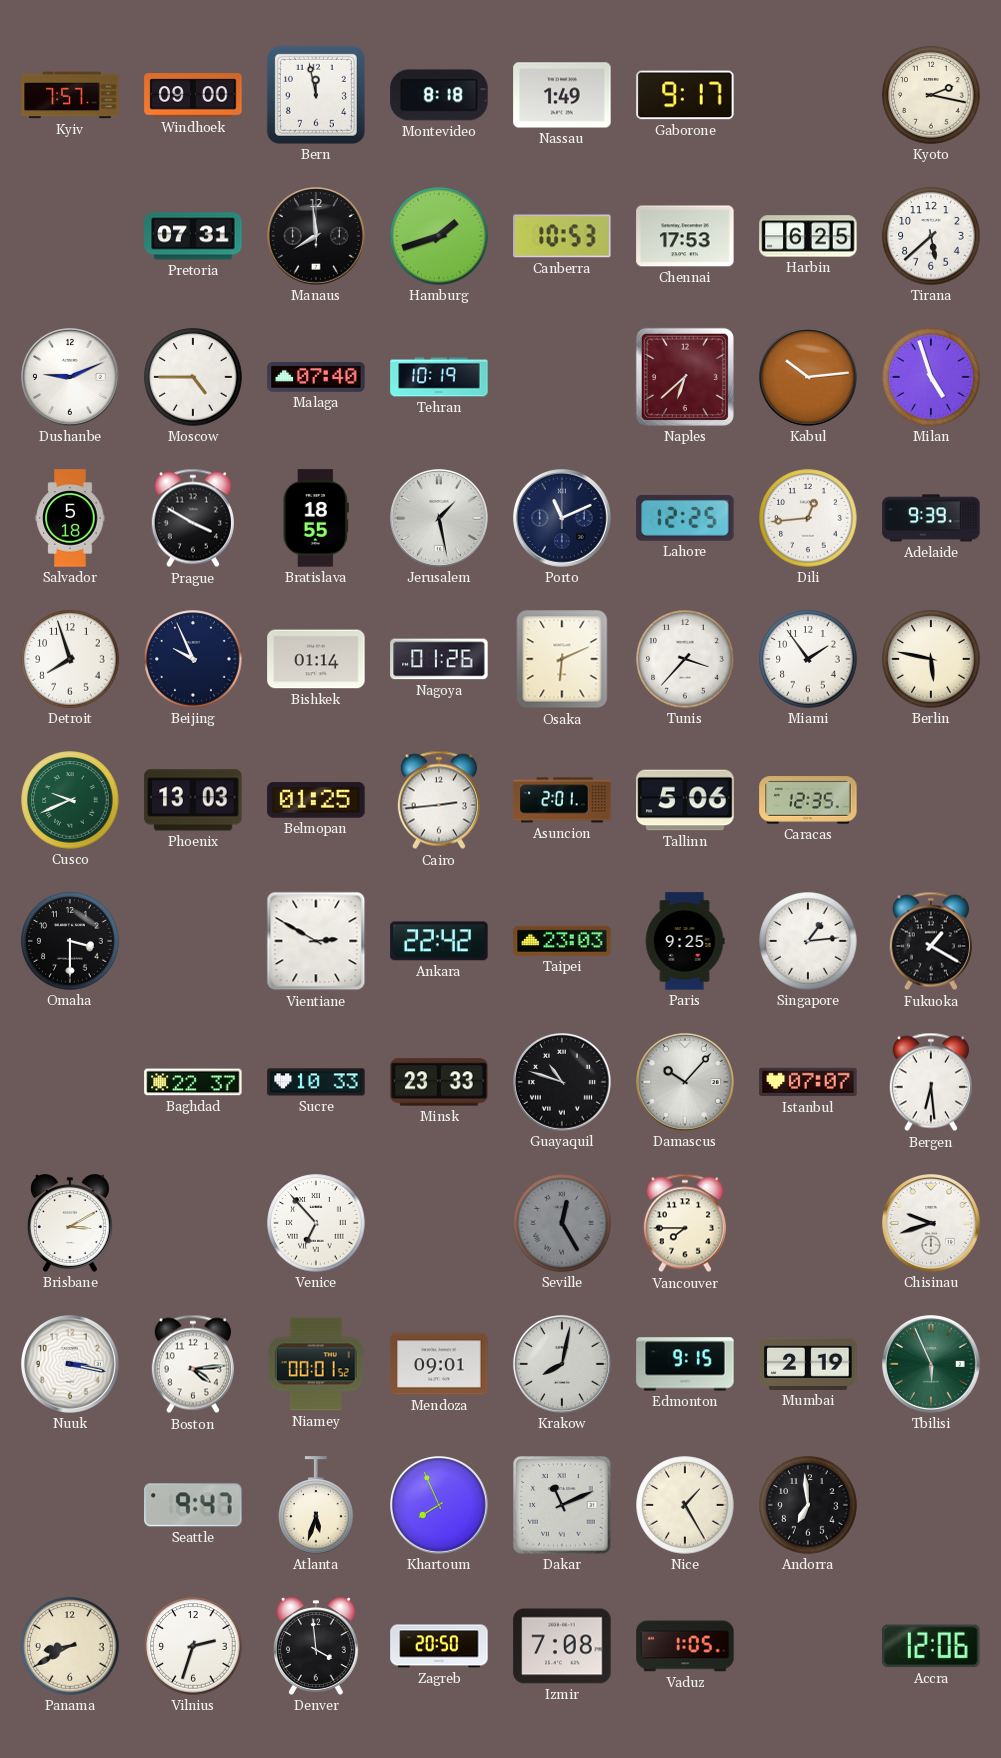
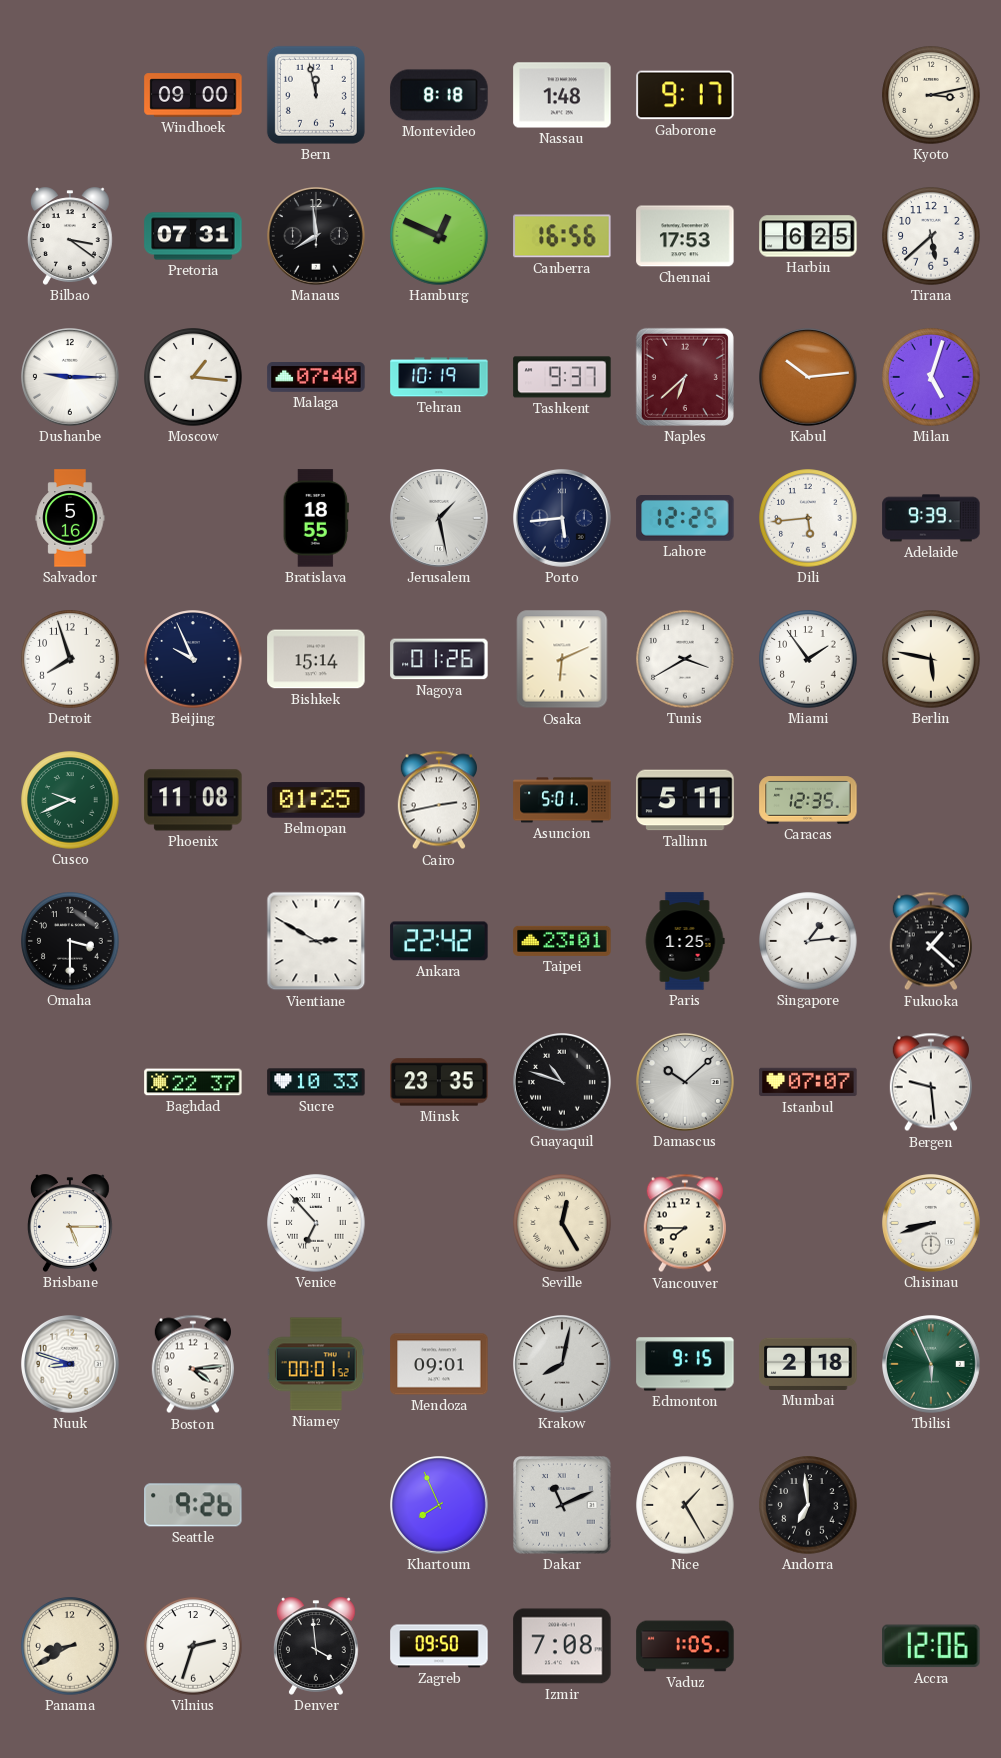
Kyiv: 7:57 -> none
Nassau: 1:49 -> 1:48
Kyoto: 2:17 -> 3:13
Bilbao: none -> 3:21
Hamburg: 1:42 -> 12:49
Canberra: 10:53 -> 16:56
Dushanbe: 9:11 -> 9:15
Moscow: 4:45 -> 1:16
Tashkent: none -> 9:37
Milan: 4:57 -> 5:03
Salvador: 5:18 -> 5:16
Prague: 3:50 -> none
Porto: 11:11 -> 5:44
Dili: 12:44 -> 5:44
Bishkek: 01:14 -> 15:14
Tunis: 3:37 -> 3:40
Phoenix: 13:03 -> 11:08
Cairo: 2:44 -> 2:43
Asuncion: 2:01 -> 5:01
Tallinn: 5:06 -> 5:11
Taipei: 23:03 -> 23:01
Paris: 9:25 -> 1:25
Fukuoka: 1:20 -> 1:22
Minsk: 23:33 -> 23:35
Damascus: 10:07 -> 10:08
Bergen: 6:29 -> 9:29
Brisbane: 3:10 -> 5:15
Seville dial: grey -> cream
Chisinau: 9:42 -> 8:42
Nuuk: 3:17 -> 8:48
Mumbai: 2:19 -> 2:18
Seattle: 9:47 -> 9:26
Atlanta: 5:33 -> none
Zagreb: 20:50 -> 09:50
